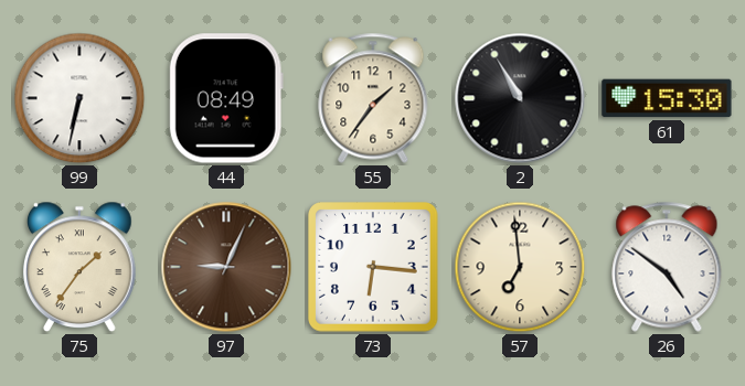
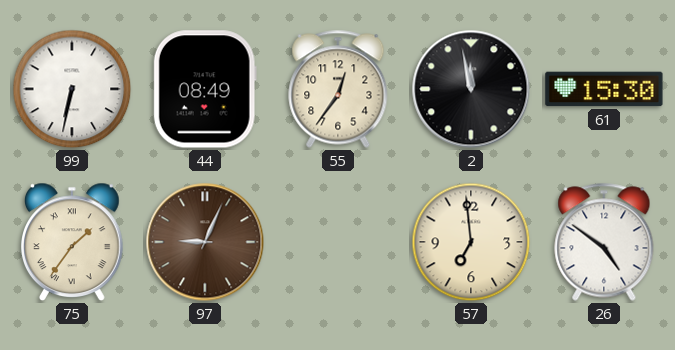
55: 1:36 -> 12:36
2: 10:55 -> 11:58
73: 6:16 -> none
